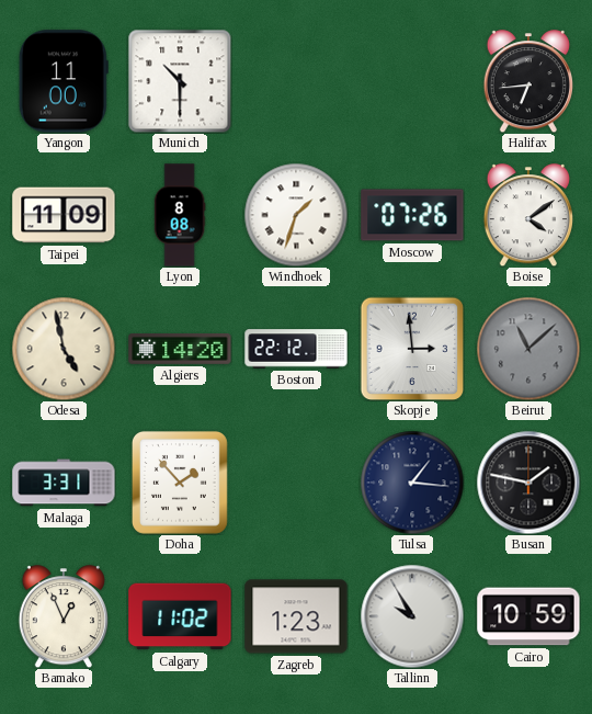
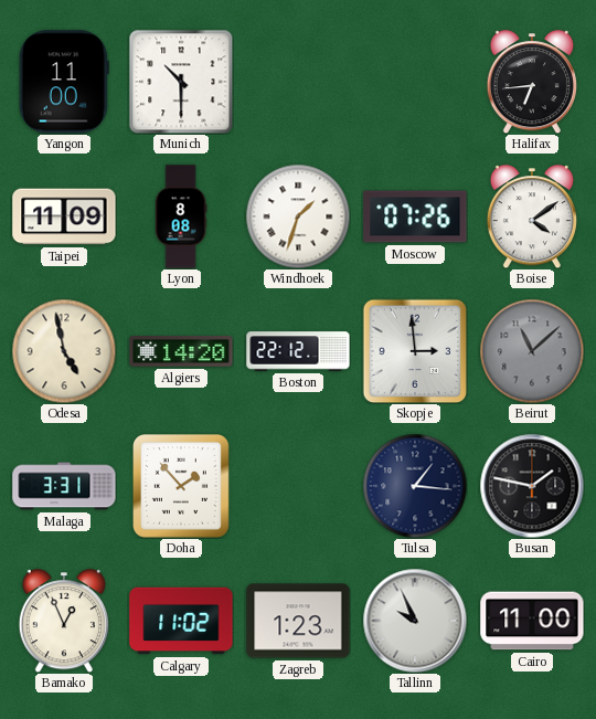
Tallinn: 9:55 -> 9:56
Cairo: 10:59 -> 11:00
